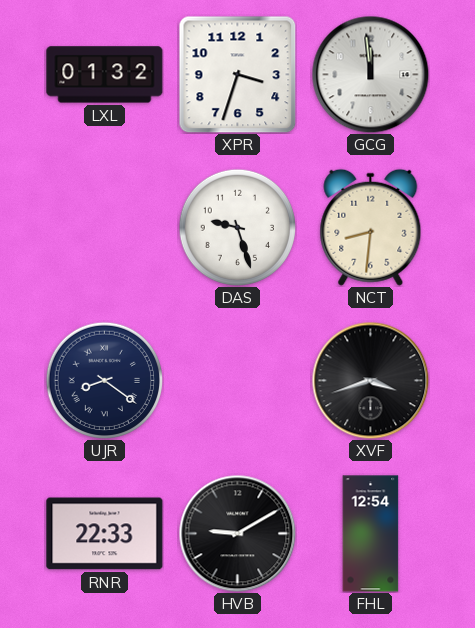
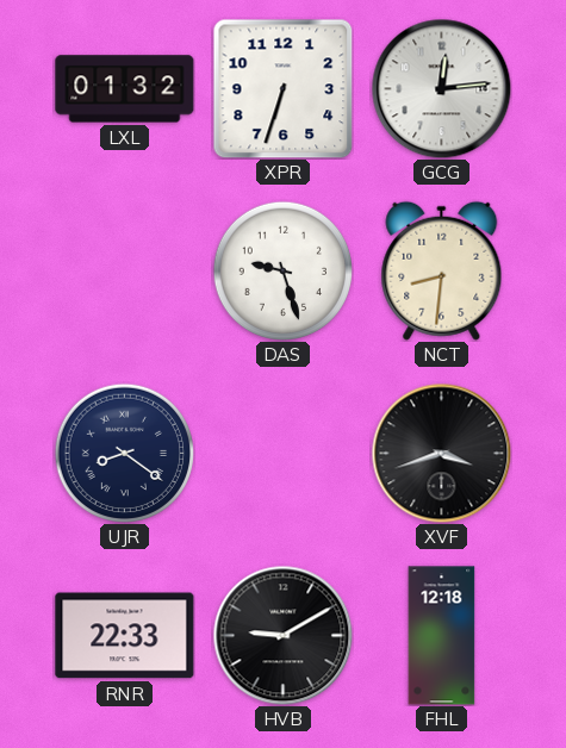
XPR: 3:33 -> 6:33
GCG: 11:59 -> 12:14
FHL: 12:54 -> 12:18
